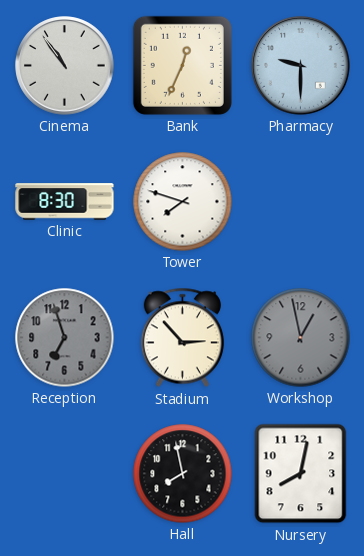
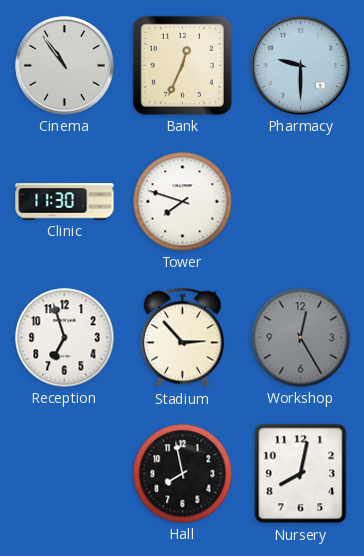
Clinic: 8:30 -> 11:30
Reception dial: grey -> white
Workshop: 12:58 -> 12:25
